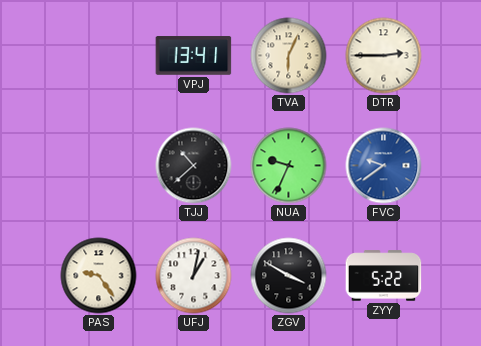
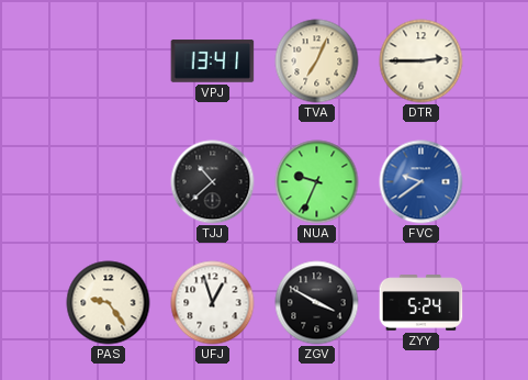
TVA: 6:04 -> 7:04
UFJ: 1:02 -> 12:57
ZYY: 5:22 -> 5:24
